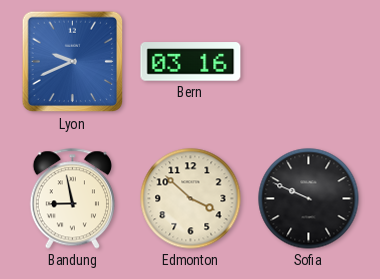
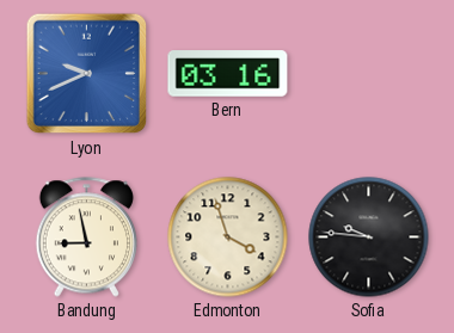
Edmonton: 3:52 -> 3:57
Sofia: 9:49 -> 9:46
